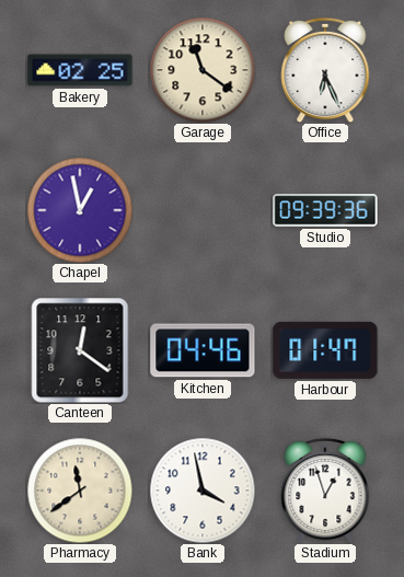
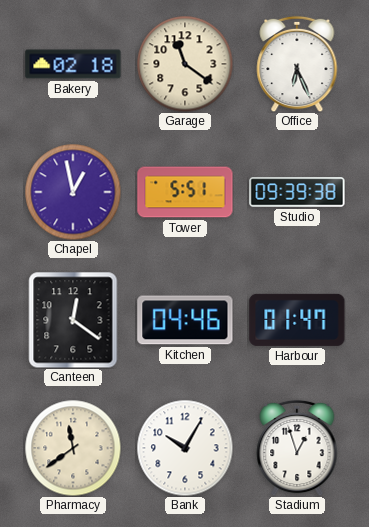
Bakery: 02:25 -> 02:18
Tower: none -> 5:51
Studio: 09:39:36 -> 09:39:38
Bank: 3:58 -> 10:05
